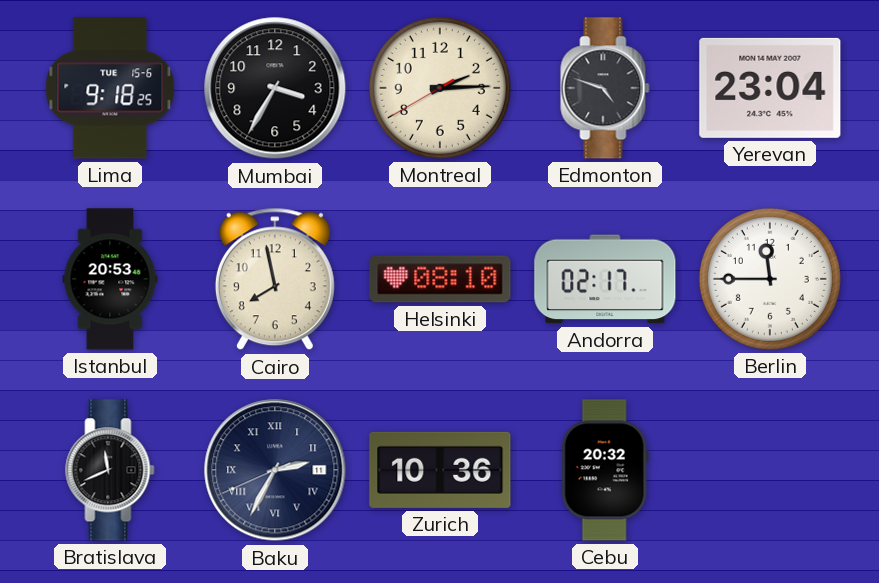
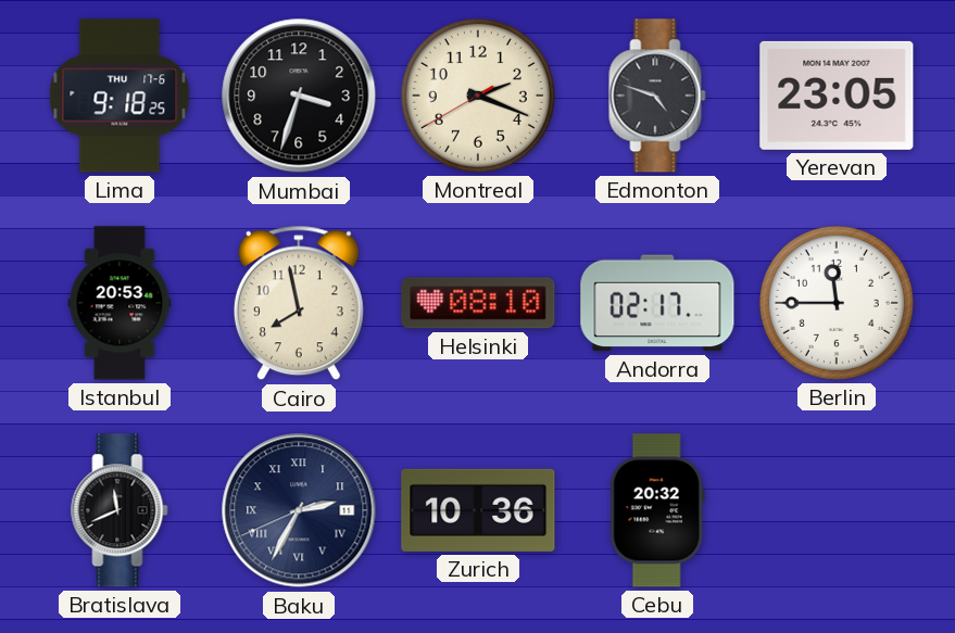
Lima date: TUE 15-6 -> THU 17-6
Mumbai: 3:35 -> 3:33
Montreal: 2:14 -> 2:18
Yerevan: 23:04 -> 23:05
